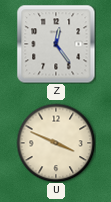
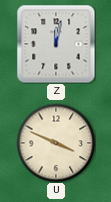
Z: 12:24 -> 12:02
